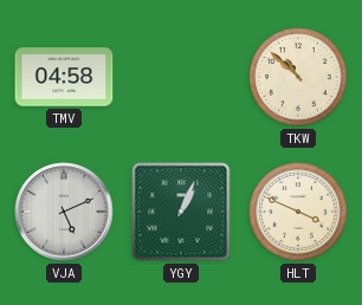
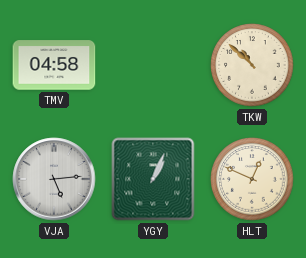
VJA: 5:11 -> 5:14
HLT: 3:49 -> 12:49
